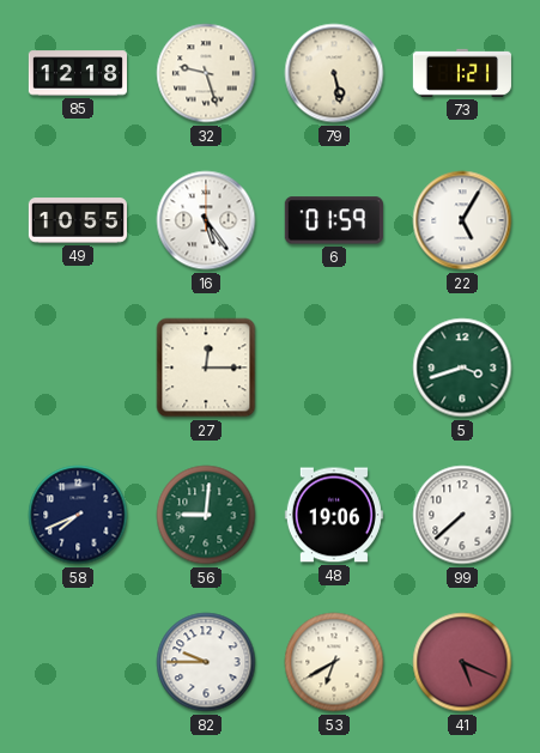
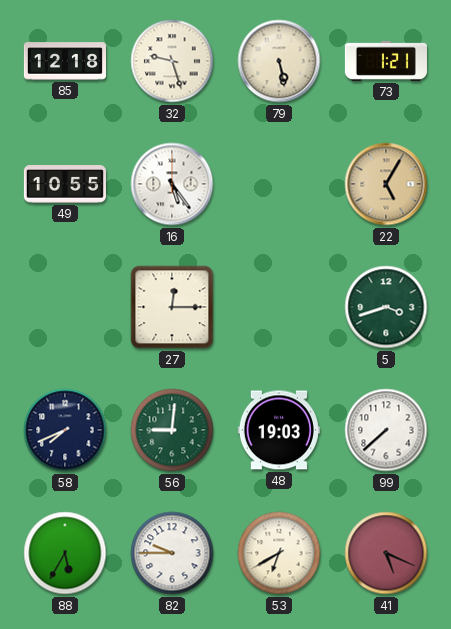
6: 01:59 -> none
22 dial: white -> champagne
48: 19:06 -> 19:03
88: none -> 5:35
